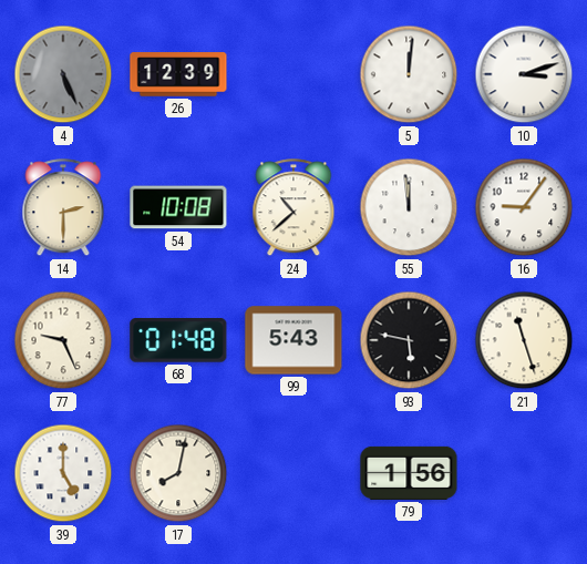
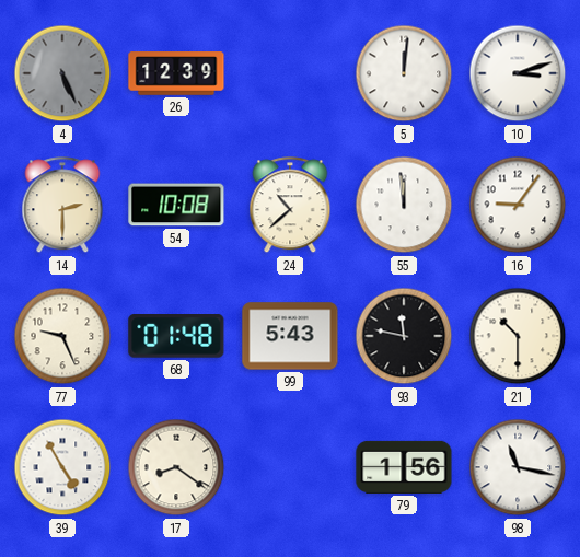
93: 5:47 -> 11:47
21: 11:27 -> 10:30
39: 5:00 -> 4:55
17: 8:02 -> 8:21
98: none -> 11:17
